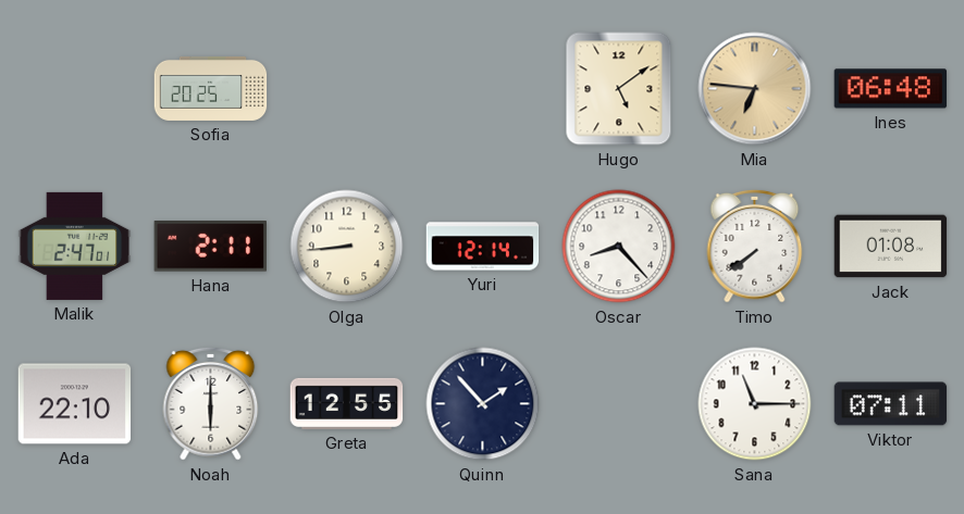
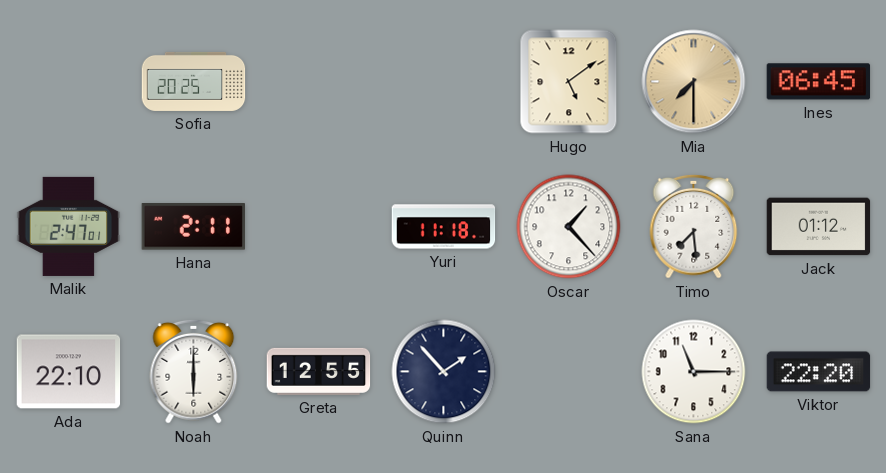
Mia: 6:46 -> 7:30
Ines: 06:48 -> 06:45
Olga: 8:44 -> none
Yuri: 12:14 -> 11:18
Oscar: 8:23 -> 1:23
Timo: 7:39 -> 7:29
Jack: 01:08 -> 01:12
Viktor: 07:11 -> 22:20
